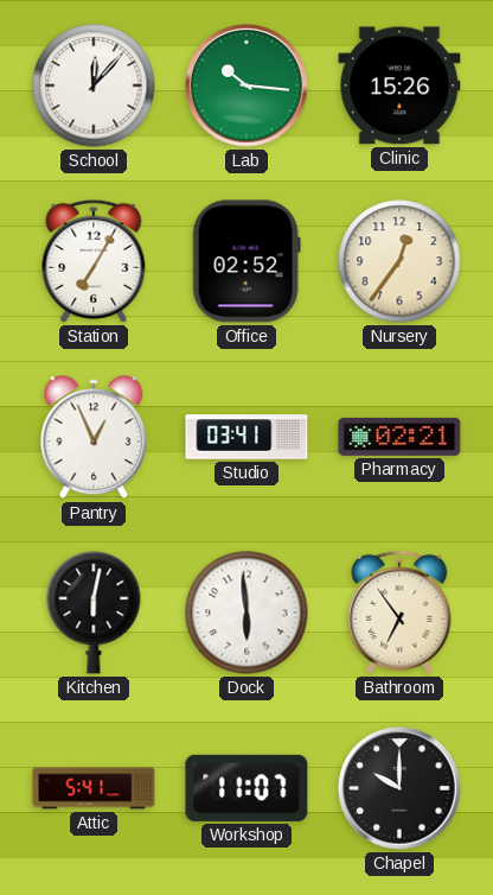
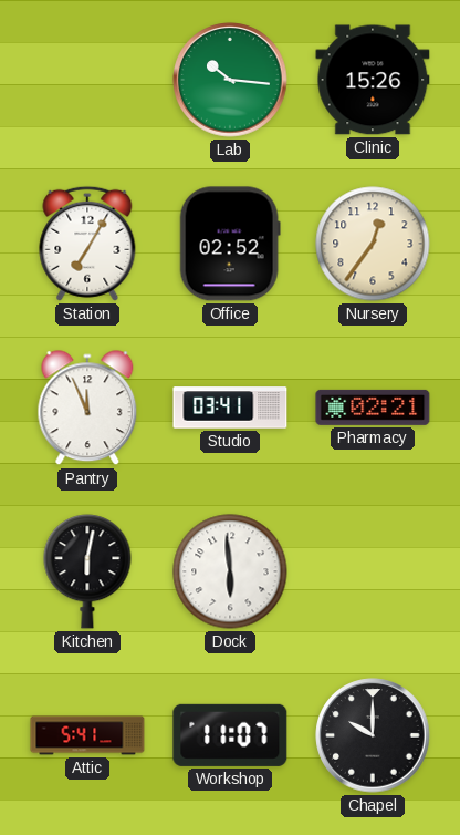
School: 12:07 -> none
Pantry: 12:56 -> 11:56
Bathroom: 6:54 -> none
